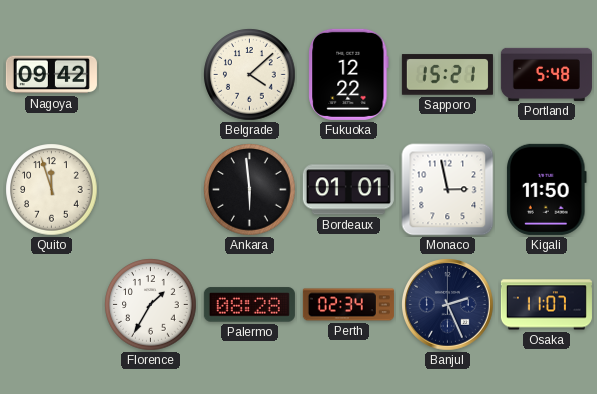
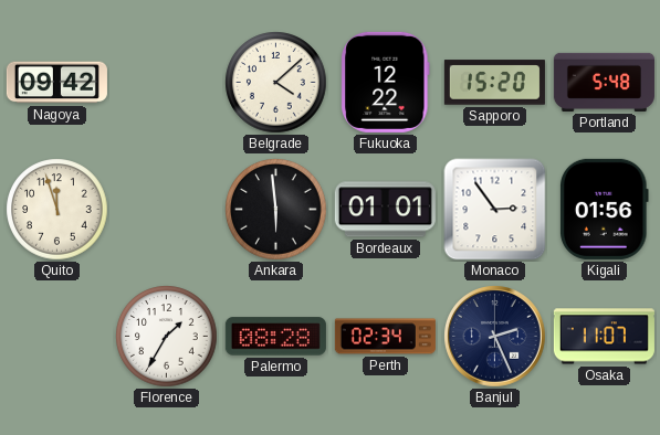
Sapporo: 15:21 -> 15:20
Monaco: 2:58 -> 2:54
Kigali: 11:50 -> 01:56
